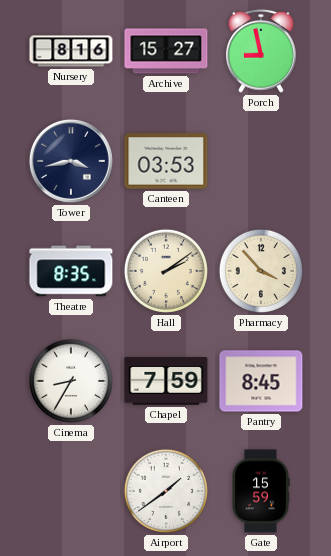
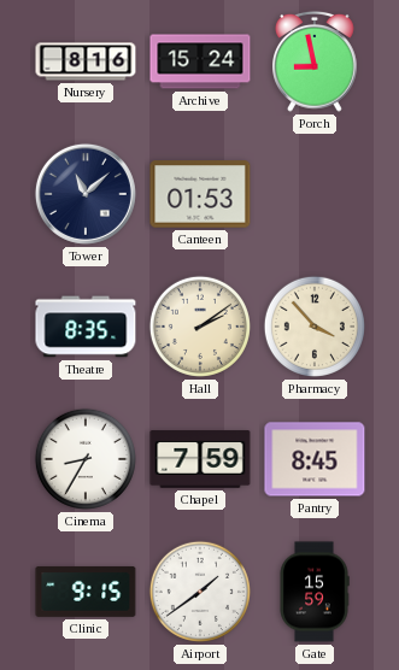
Archive: 15:27 -> 15:24
Tower: 3:43 -> 11:08
Canteen: 03:53 -> 01:53
Clinic: none -> 9:15
